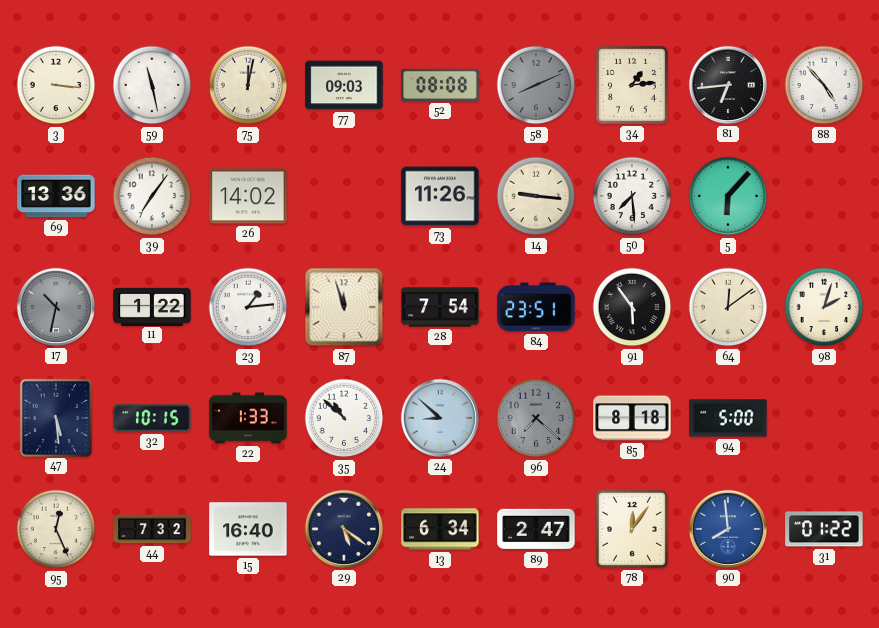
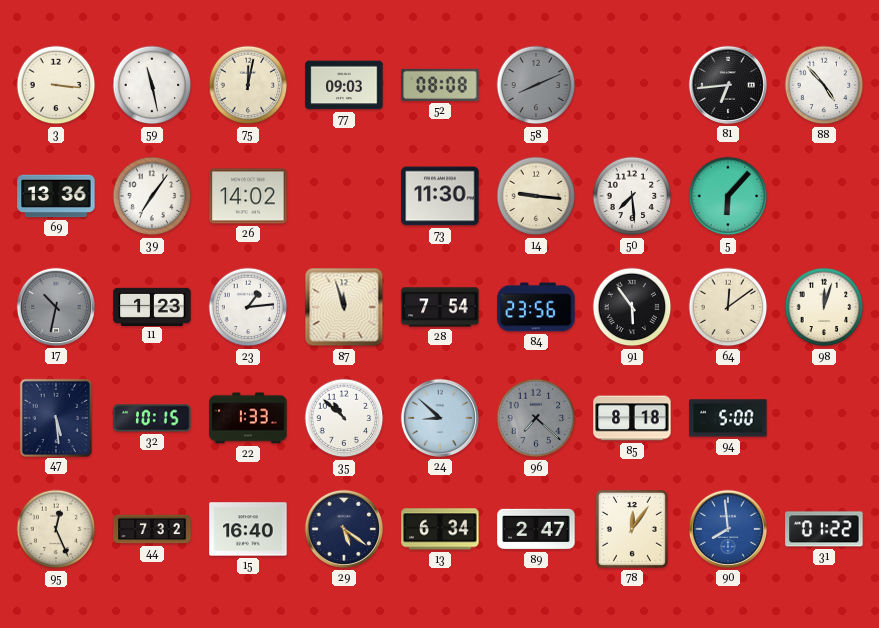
34: 1:14 -> none
73: 11:26 -> 11:30
11: 1:22 -> 1:23
84: 23:51 -> 23:56
98: 2:03 -> 12:03
